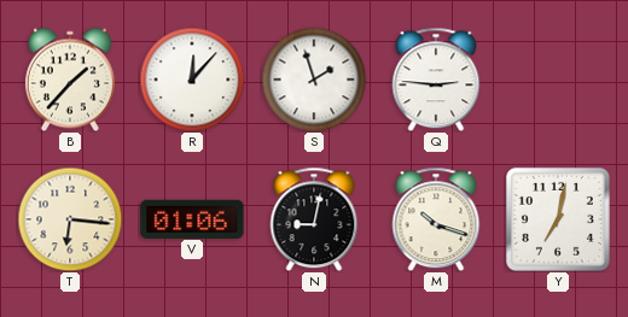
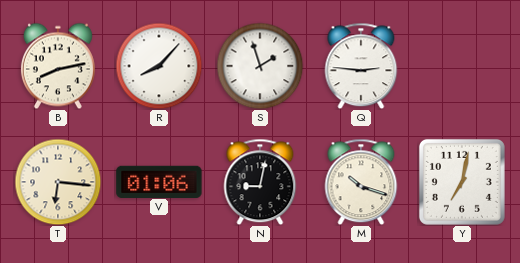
B: 1:37 -> 8:13
R: 12:07 -> 8:07
